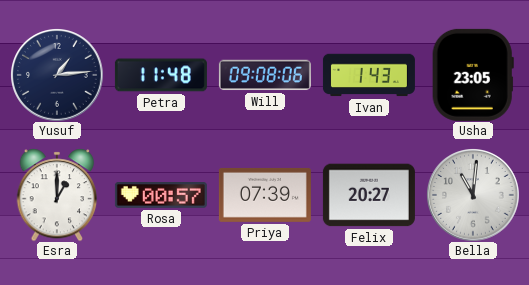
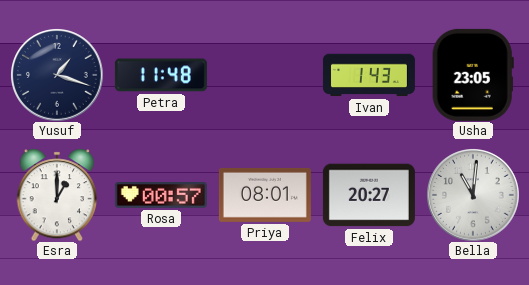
Yusuf: 1:14 -> 1:18
Will: 09:08 -> none
Priya: 07:39 -> 08:01
